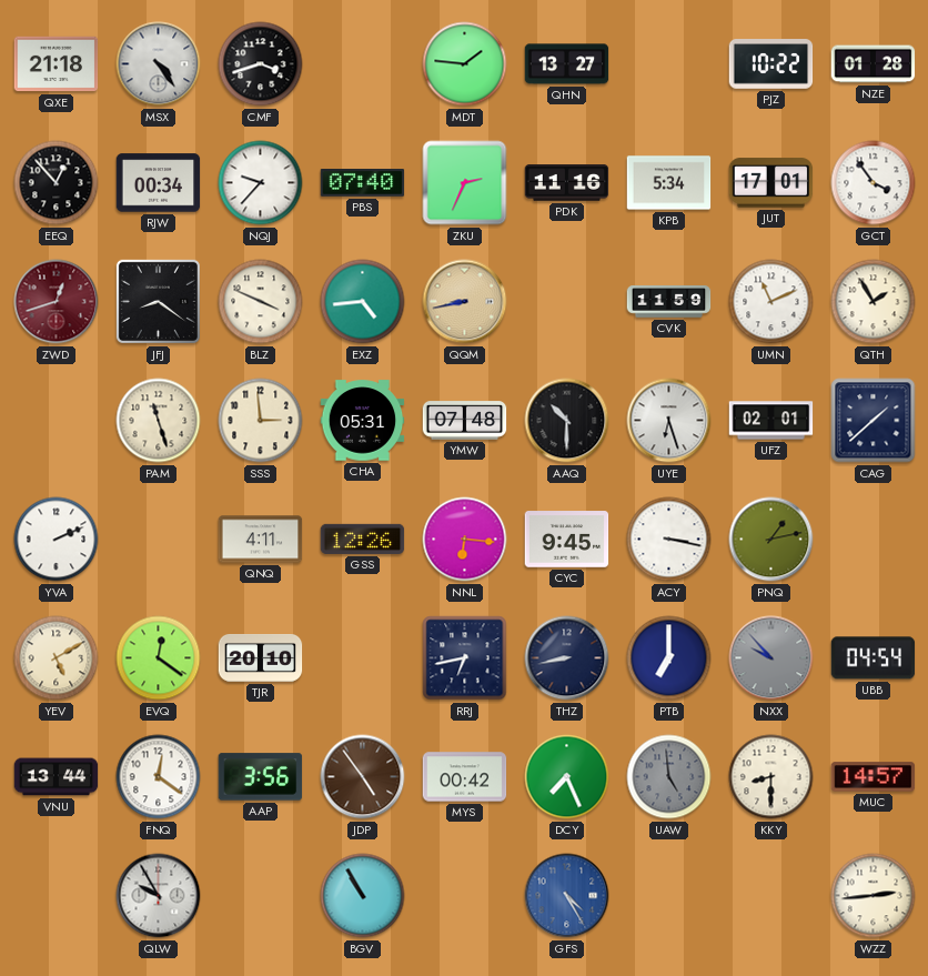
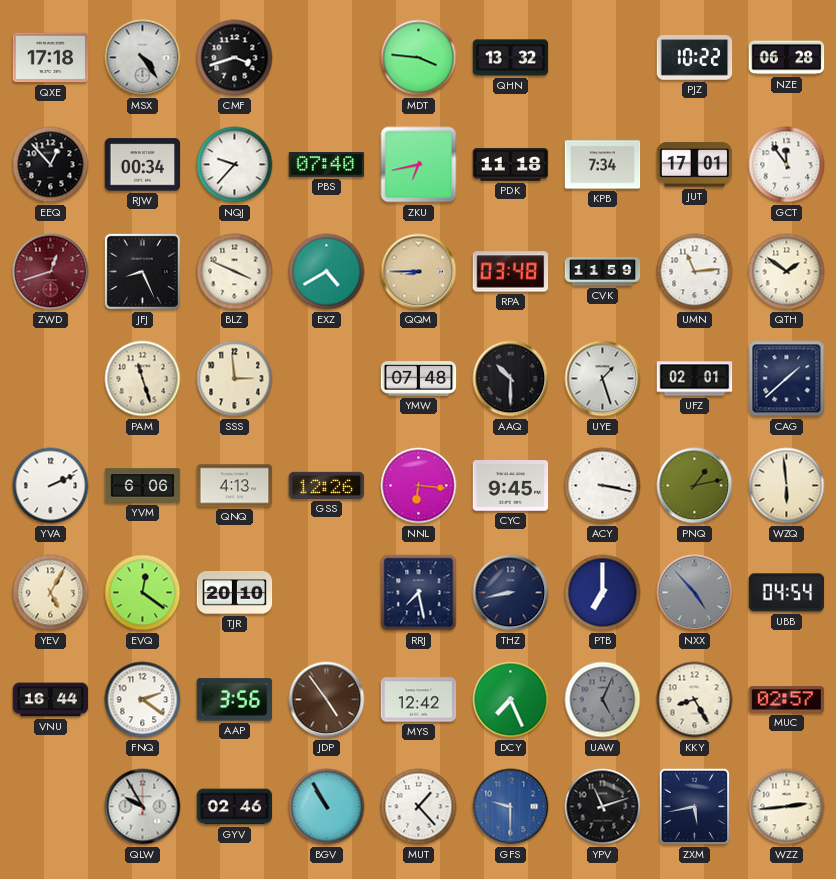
QXE: 21:18 -> 17:18
MDT: 1:46 -> 3:46
QHN: 13:27 -> 13:32
NZE: 01:28 -> 06:28
ZKU: 2:34 -> 6:43
PDK: 11:16 -> 11:18
KPB: 5:34 -> 7:34
GCT: 3:54 -> 11:54
JFJ: 8:21 -> 8:26
EXZ: 4:44 -> 4:40
QQM: 8:43 -> 8:45
RPA: none -> 03:48
UMN: 11:11 -> 11:14
QTH: 1:55 -> 1:51
CHA: 05:31 -> none
UYE: 6:27 -> 1:27
YVM: none -> 6:06
QNQ: 4:11 -> 4:13
WZQ: none -> 5:59
YEV: 5:10 -> 5:05
RRJ: 6:43 -> 7:28
NXX: 9:53 -> 4:53
VNU: 13:44 -> 16:44
FNQ: 12:21 -> 2:21
MYS: 00:42 -> 12:42
UAW: 4:59 -> 5:04
KKY: 8:30 -> 8:25
MUC: 14:57 -> 02:57
GYV: none -> 02:46
MUT: none -> 1:23
GFS: 4:25 -> 9:30
YPV: none -> 11:12
ZXM: none -> 5:43
